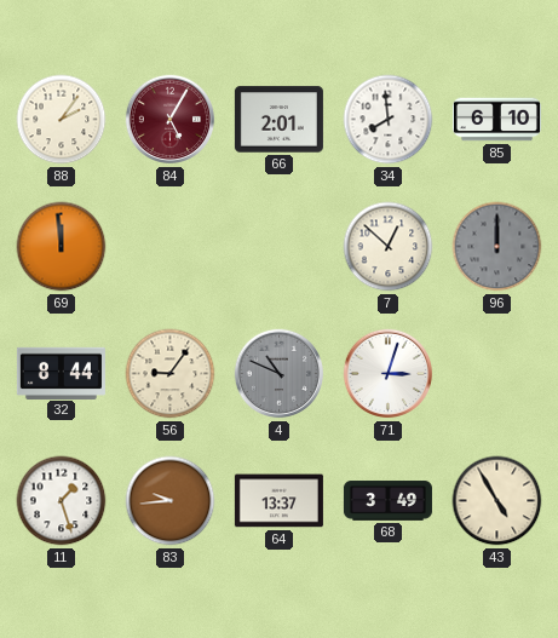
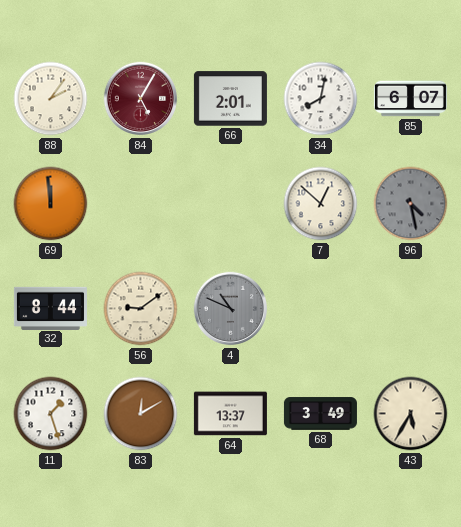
34: 7:59 -> 8:02
85: 6:10 -> 6:07
96: 12:00 -> 4:28
56: 9:06 -> 9:09
71: 3:03 -> none
83: 9:44 -> 12:10
43: 4:55 -> 5:35
